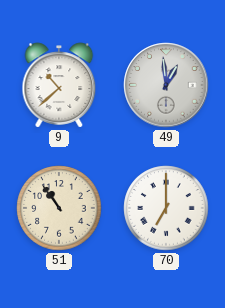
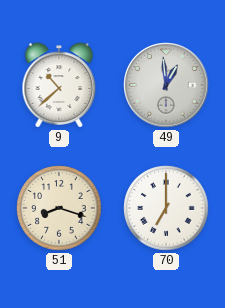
51: 10:54 -> 8:18
